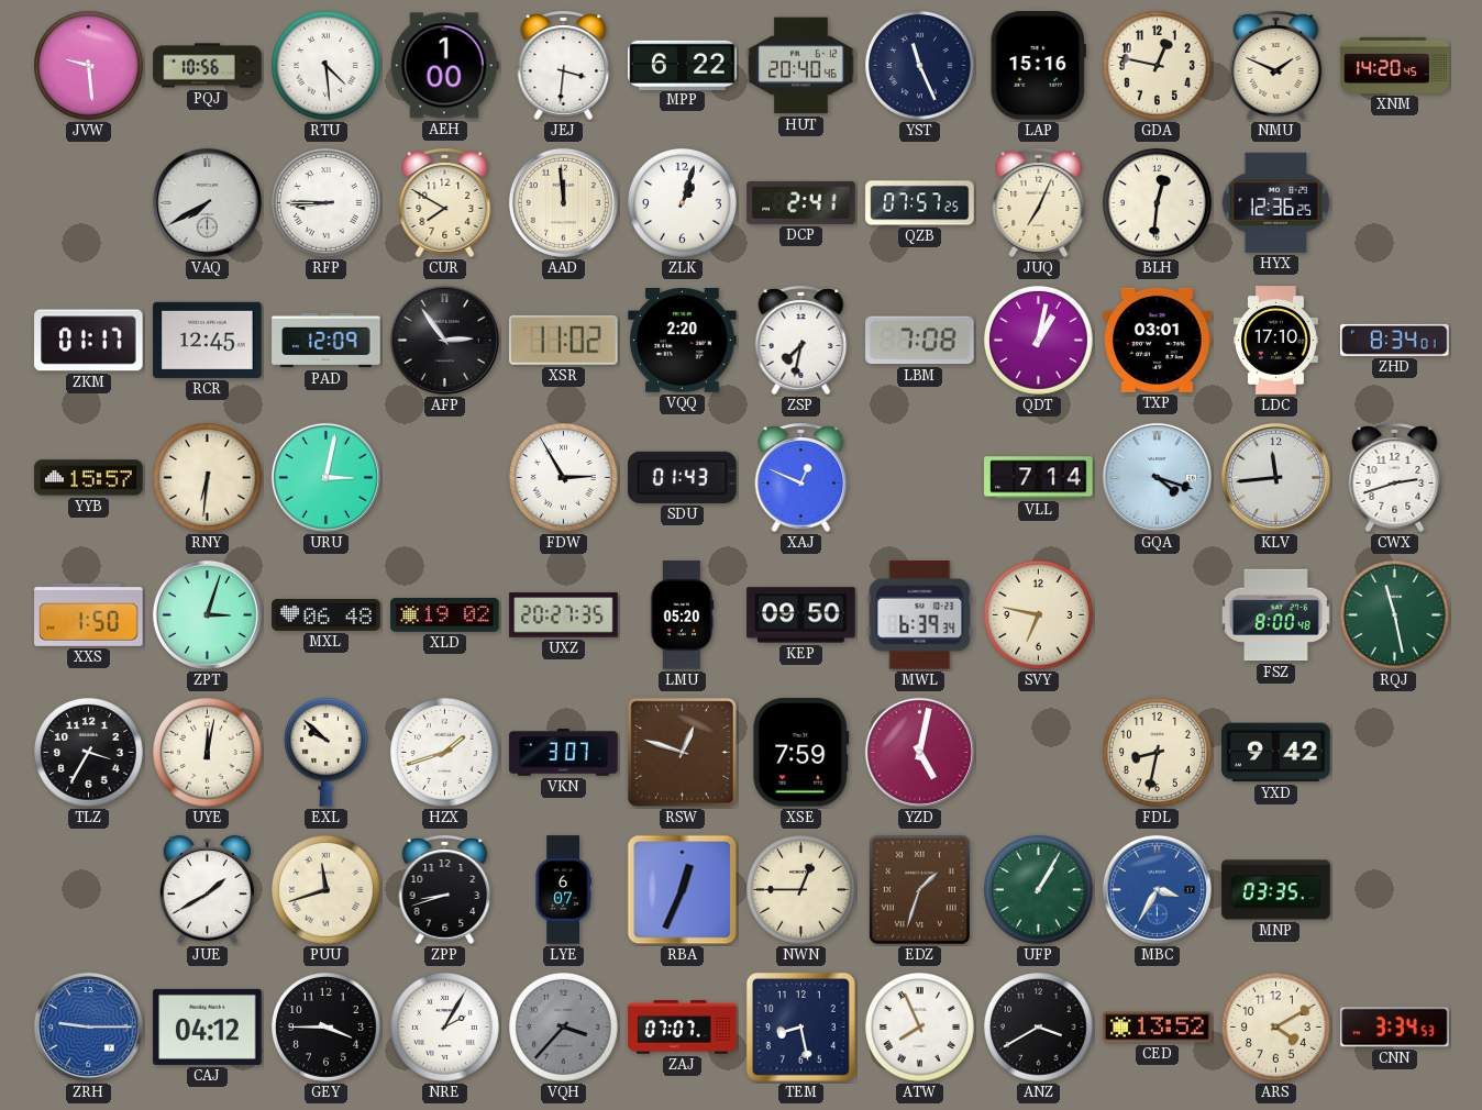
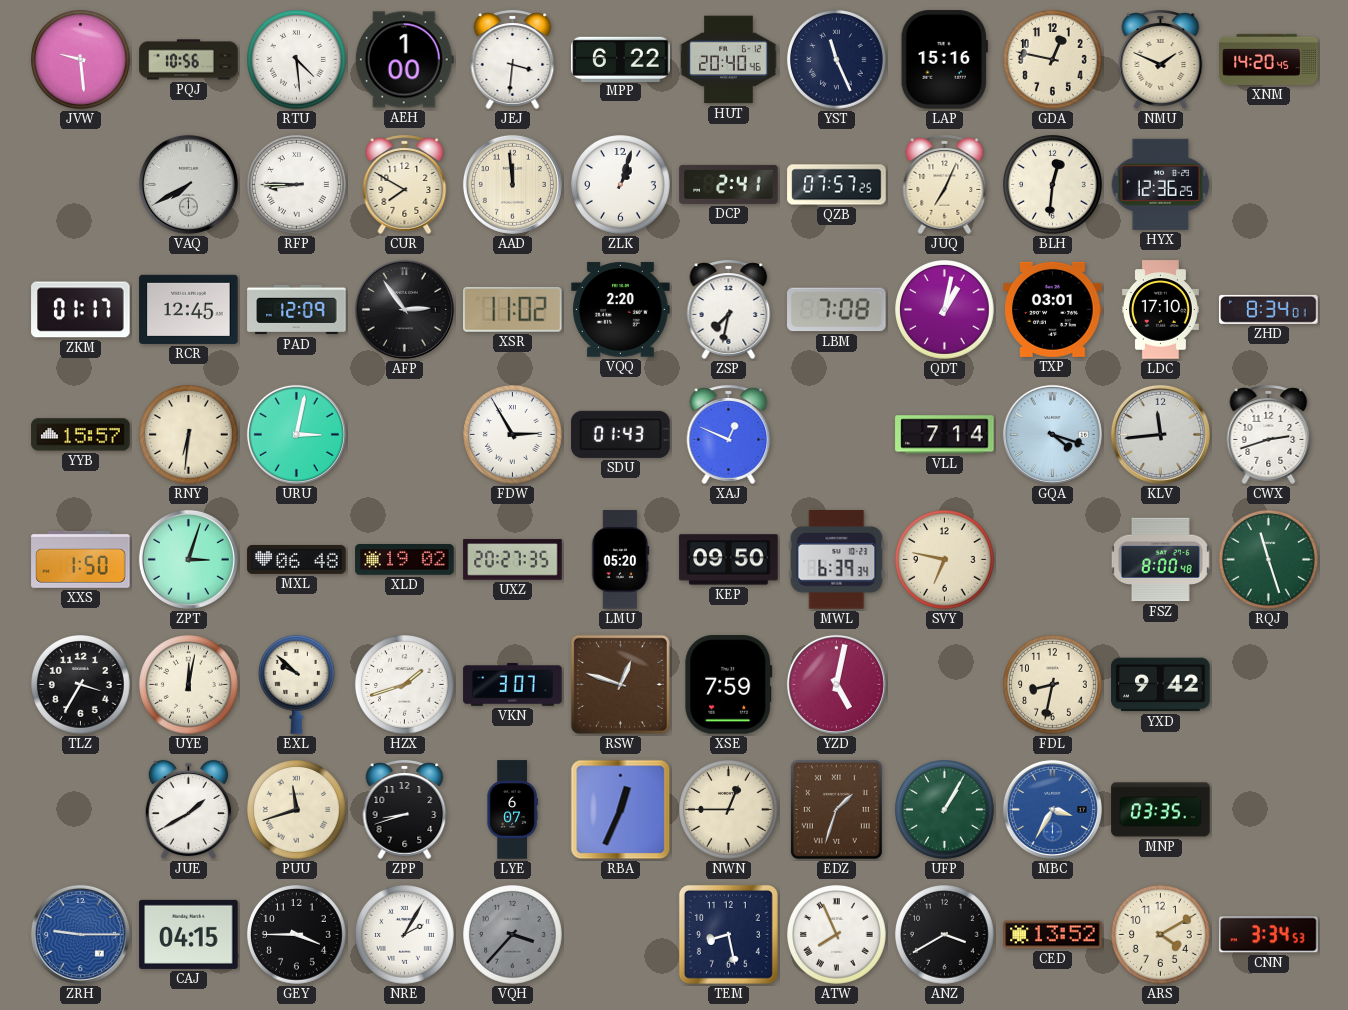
RQJ: 11:28 -> 11:27
CAJ: 04:12 -> 04:15
ZAJ: 07:07 -> none
